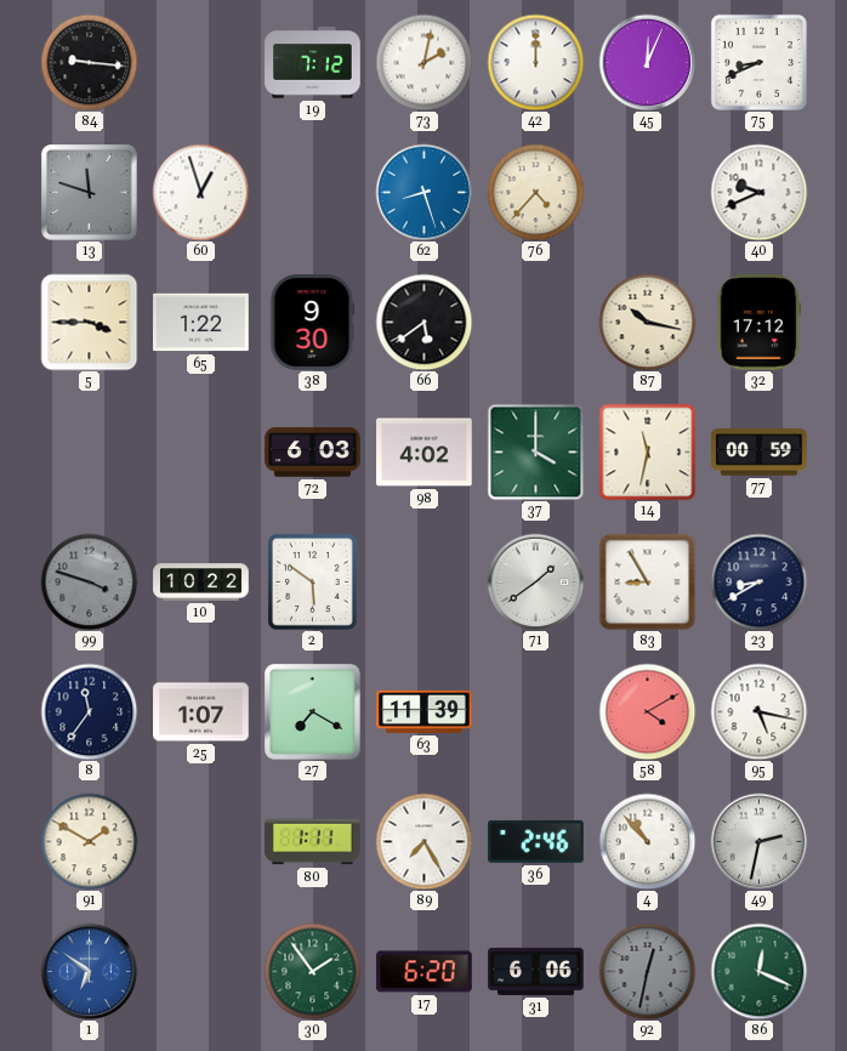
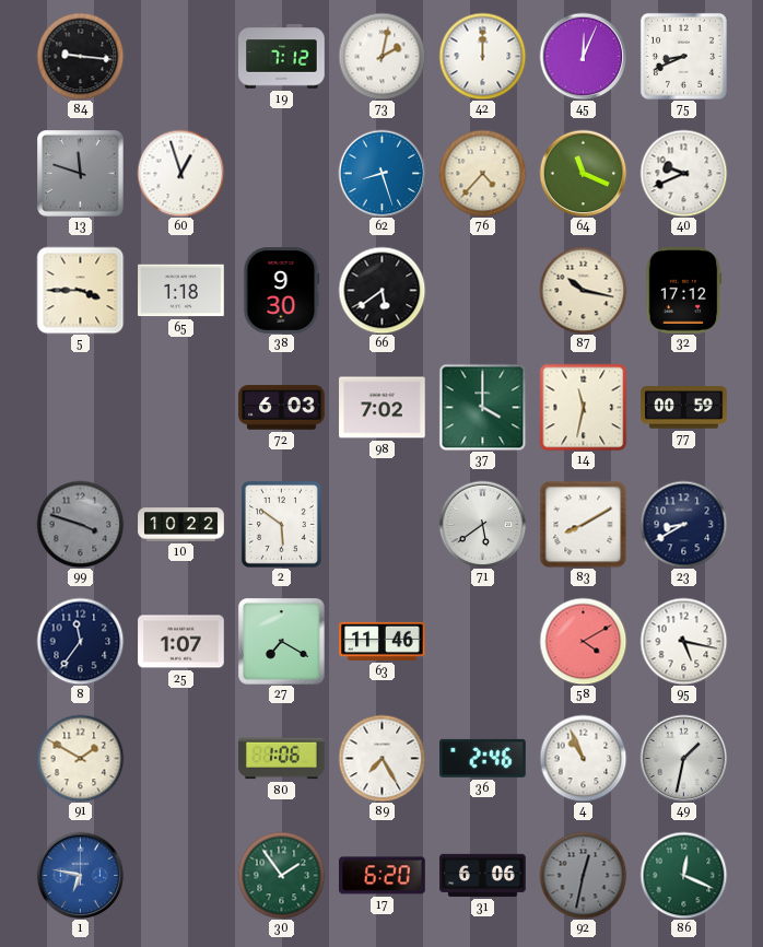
64: none -> 11:19
65: 1:22 -> 1:18
98: 4:02 -> 7:02
71: 1:39 -> 5:39
83: 8:55 -> 8:10
63: 11:39 -> 11:46
80: 1:11 -> 1:06
4: 10:53 -> 10:56
49: 2:32 -> 1:32
1: 6:51 -> 6:47
